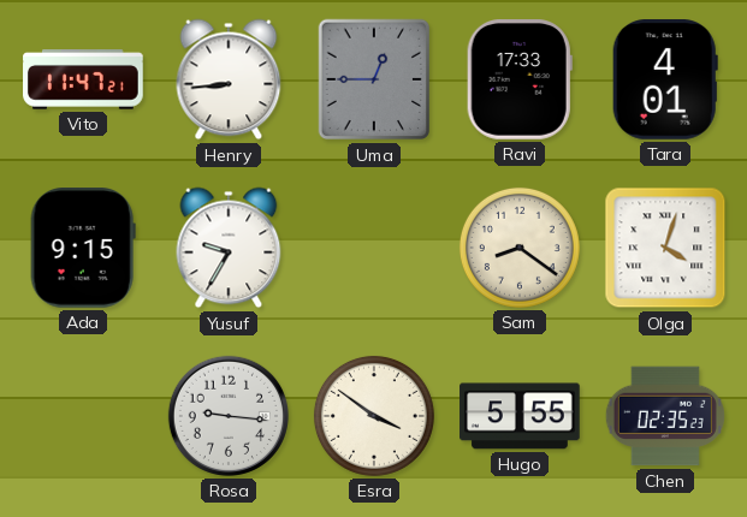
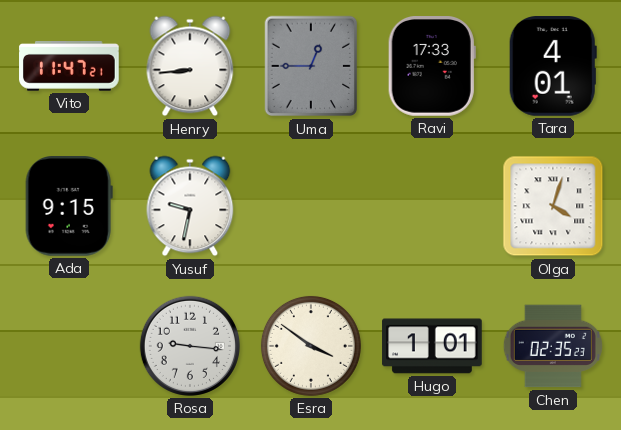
Yusuf: 9:35 -> 9:32
Sam: 8:21 -> none
Hugo: 5:55 -> 1:01
